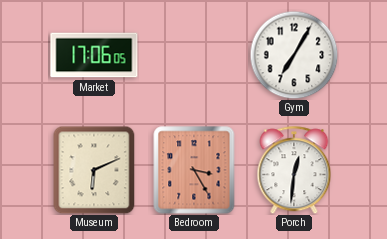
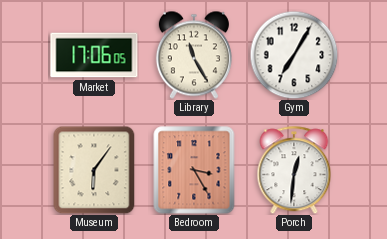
Library: none -> 11:25
Museum: 6:11 -> 6:06
